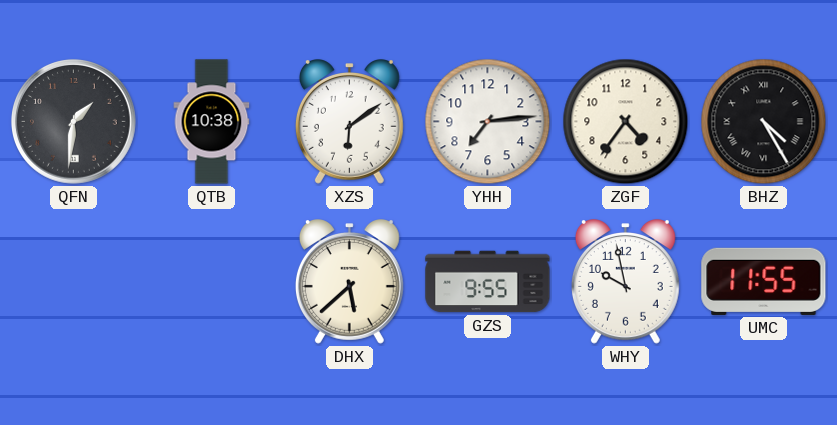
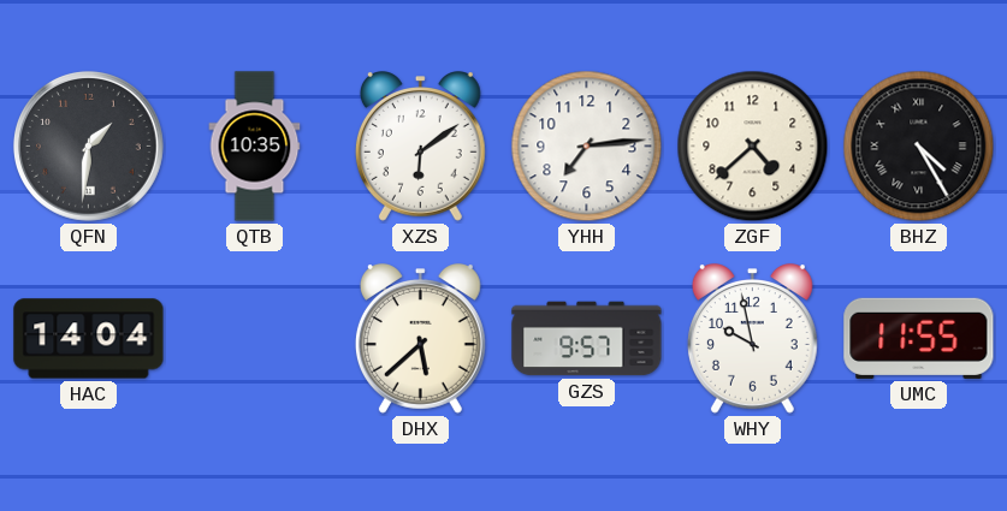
QTB: 10:38 -> 10:35
ZGF: 4:36 -> 4:38
HAC: none -> 14:04
GZS: 9:55 -> 9:57
